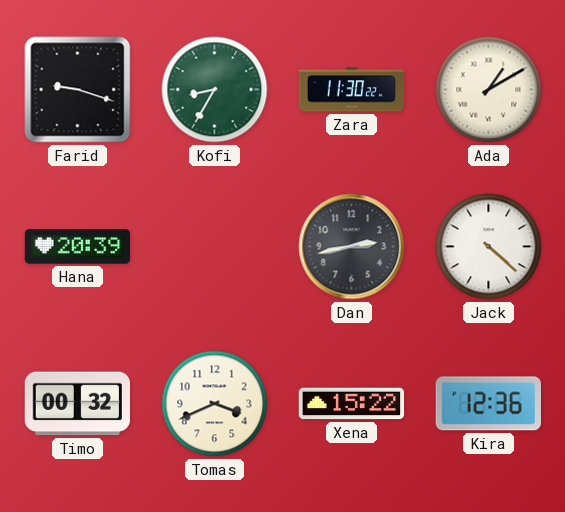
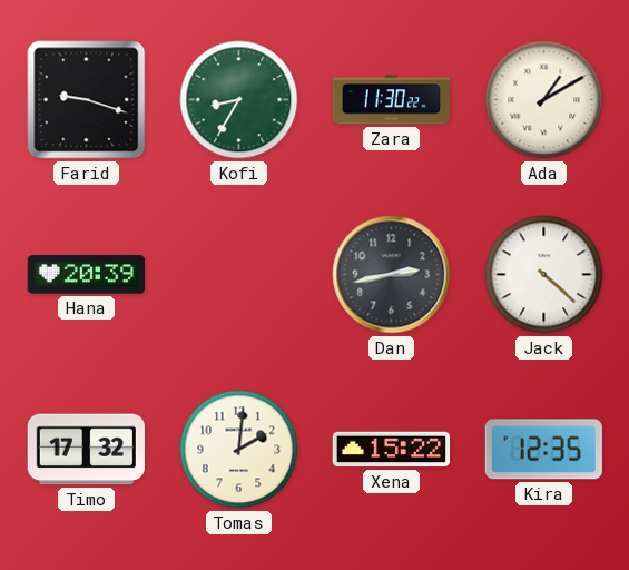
Timo: 00:32 -> 17:32
Tomas: 3:41 -> 2:01
Kira: 12:36 -> 12:35
